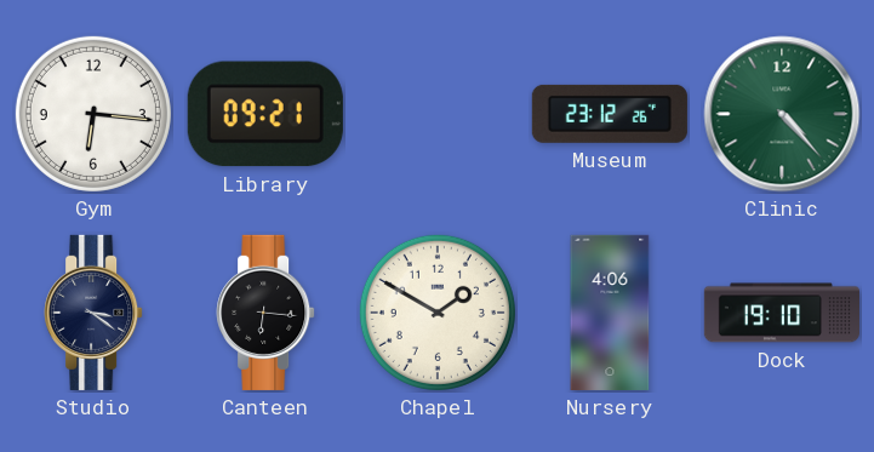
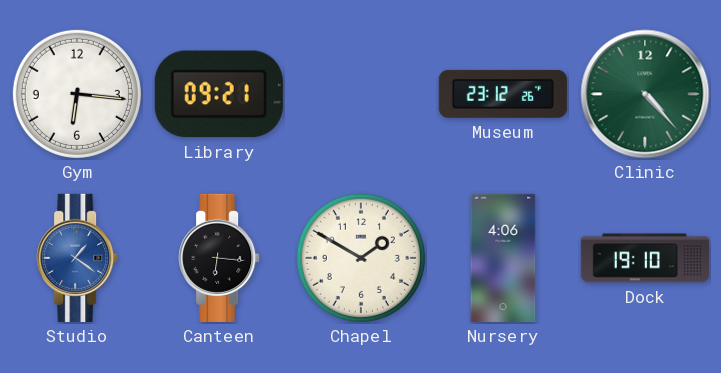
Studio: 3:21 -> 1:21
Studio dial: navy -> blue
